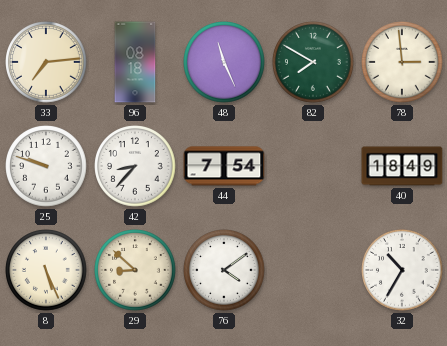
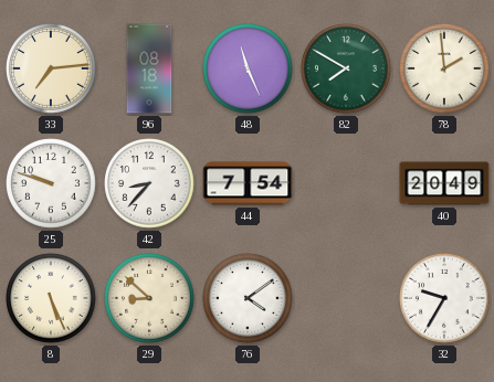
78: 2:59 -> 1:59
40: 18:49 -> 20:49
32: 10:35 -> 9:35
